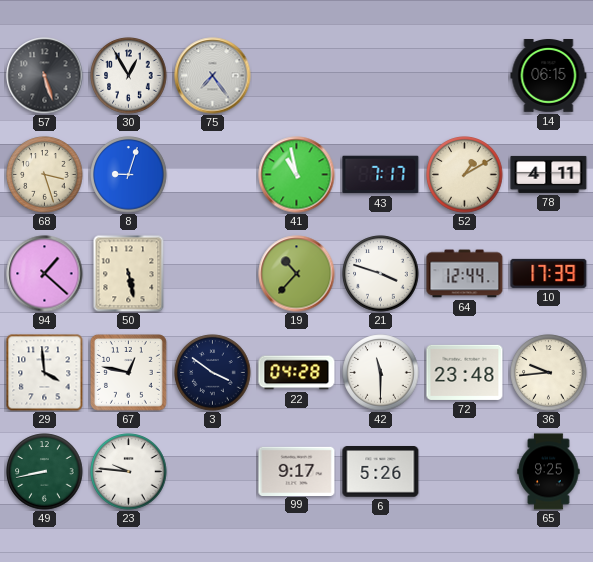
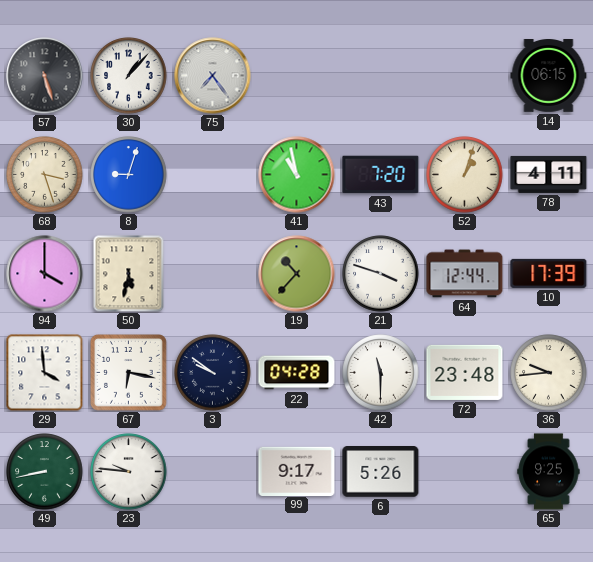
30: 12:55 -> 1:07
43: 7:17 -> 7:20
52: 1:10 -> 1:03
94: 1:22 -> 4:00
50: 5:28 -> 5:32
67: 12:47 -> 6:17
3: 3:51 -> 9:51
